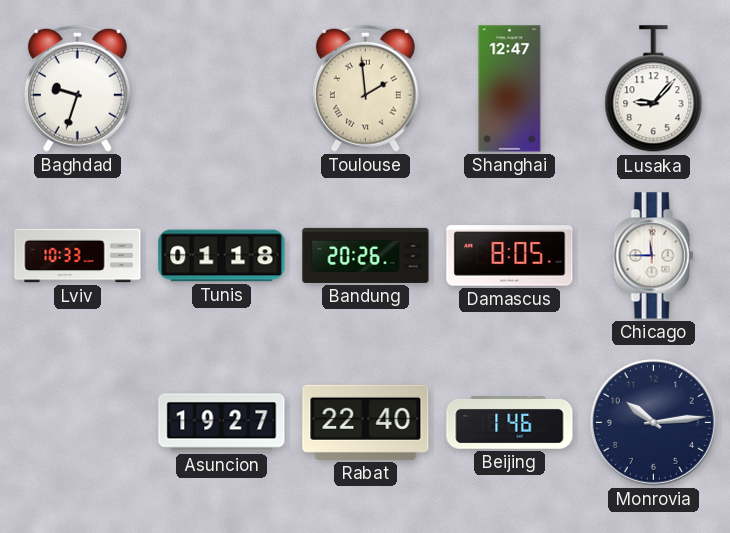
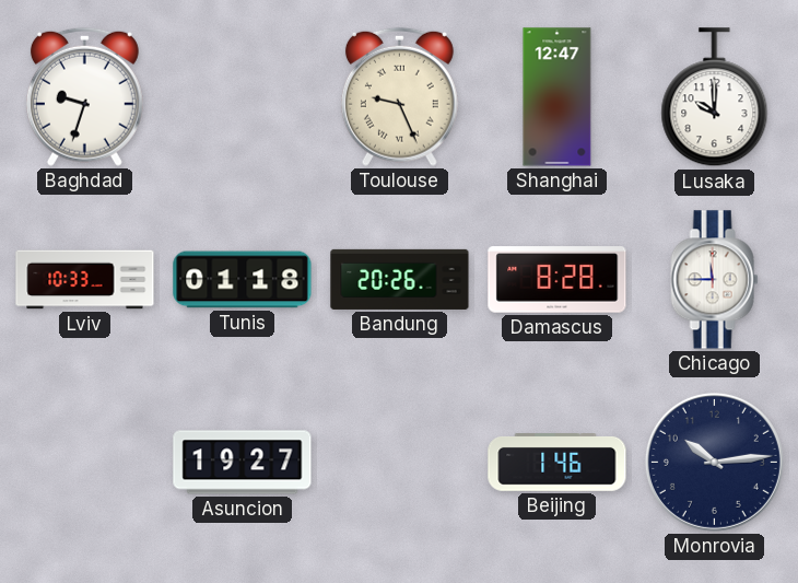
Toulouse: 1:59 -> 9:26
Lusaka: 9:07 -> 10:00
Damascus: 8:05 -> 8:28
Rabat: 22:40 -> none
